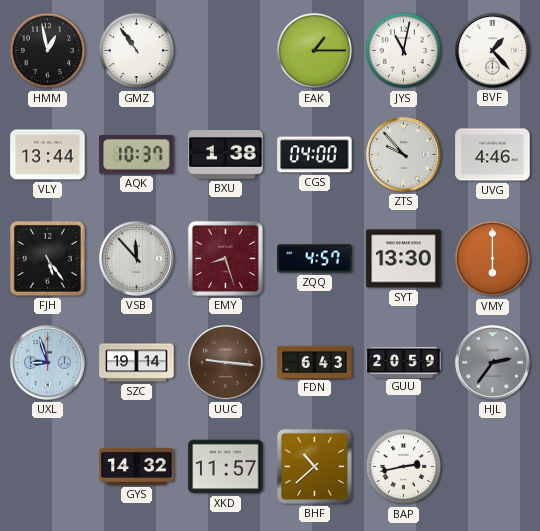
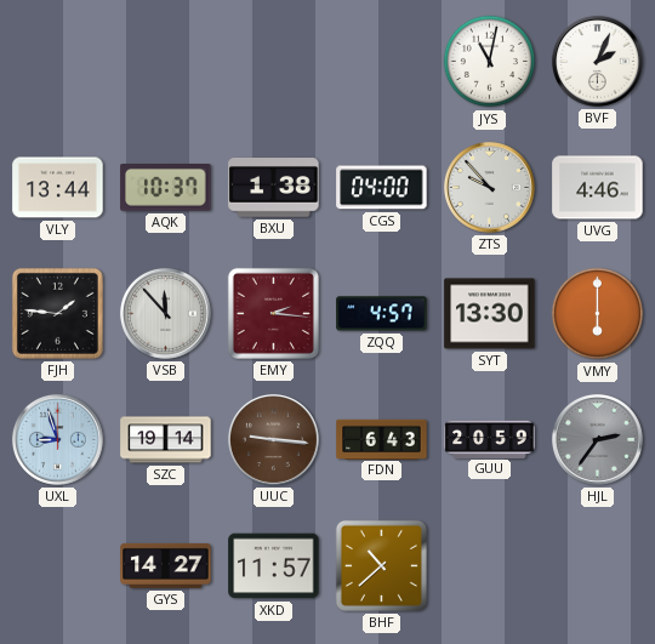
HMM: 12:58 -> none
GMZ: 10:54 -> none
EAK: 1:15 -> none
BVF: 1:23 -> 2:04
FJH: 5:24 -> 1:46
EMY: 8:27 -> 2:16
GYS: 14:32 -> 14:27
BAP: 2:43 -> none
